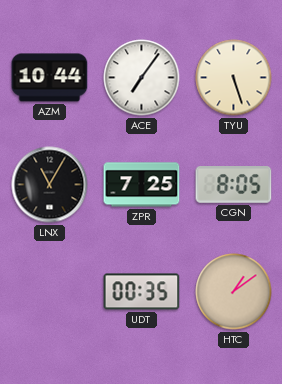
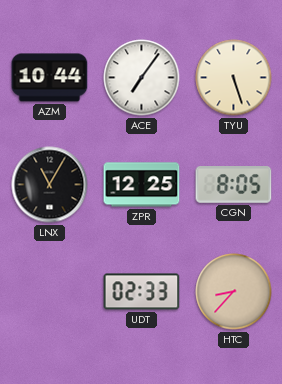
ZPR: 7:25 -> 12:25
UDT: 00:35 -> 02:33
HTC: 1:09 -> 8:37
